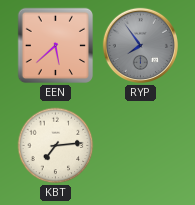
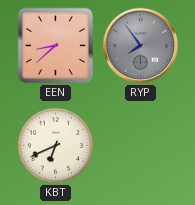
EEN: 5:38 -> 8:38
KBT: 7:14 -> 6:41
